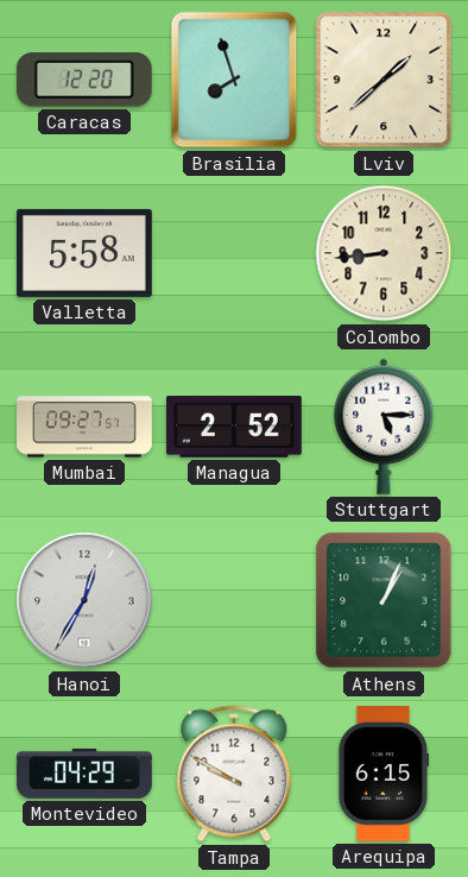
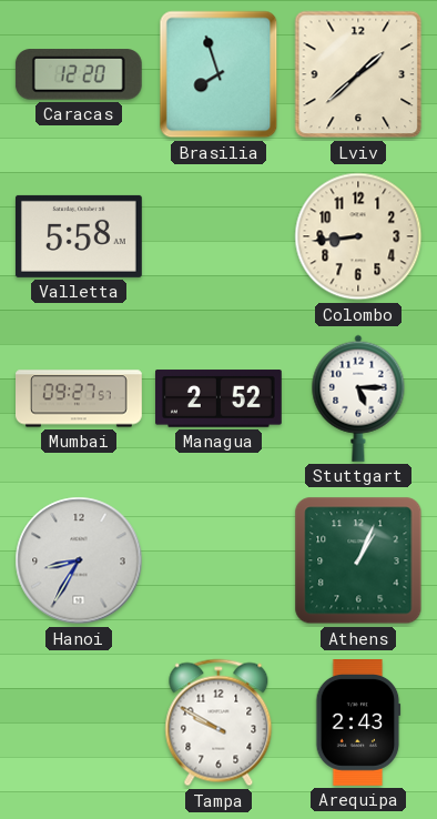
Hanoi: 12:35 -> 8:35
Montevideo: 04:29 -> none
Arequipa: 6:15 -> 2:43
